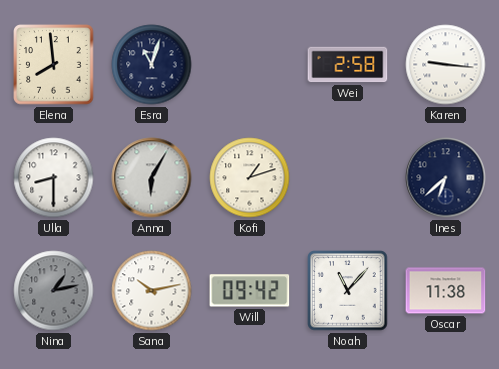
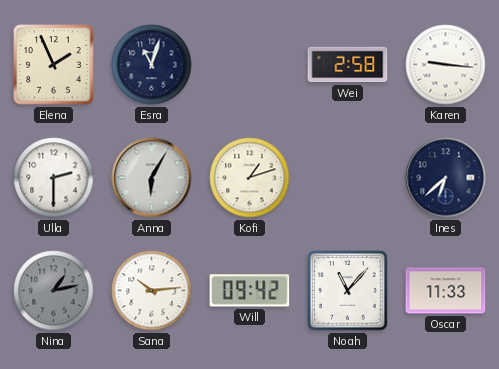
Elena: 7:59 -> 1:56
Ulla: 8:30 -> 2:30
Sana: 10:13 -> 10:14
Oscar: 11:38 -> 11:33
